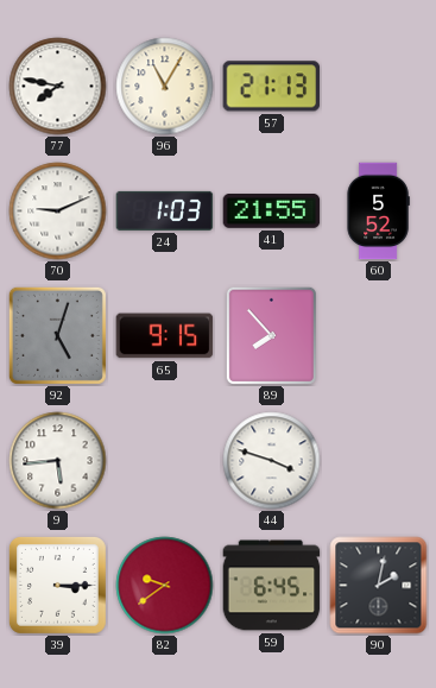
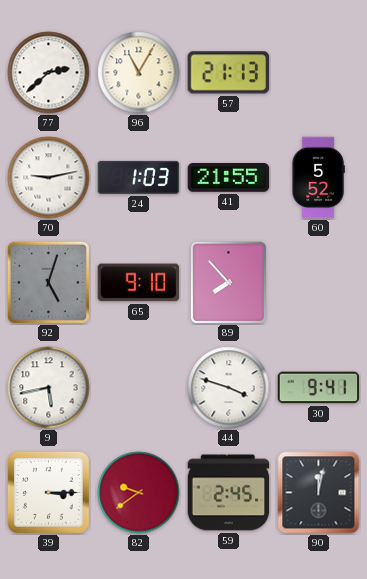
77: 7:47 -> 2:38
70: 9:11 -> 9:13
65: 9:15 -> 9:10
9: 5:44 -> 5:43
30: none -> 9:41
59: 6:45 -> 2:45
90: 2:02 -> 12:02
